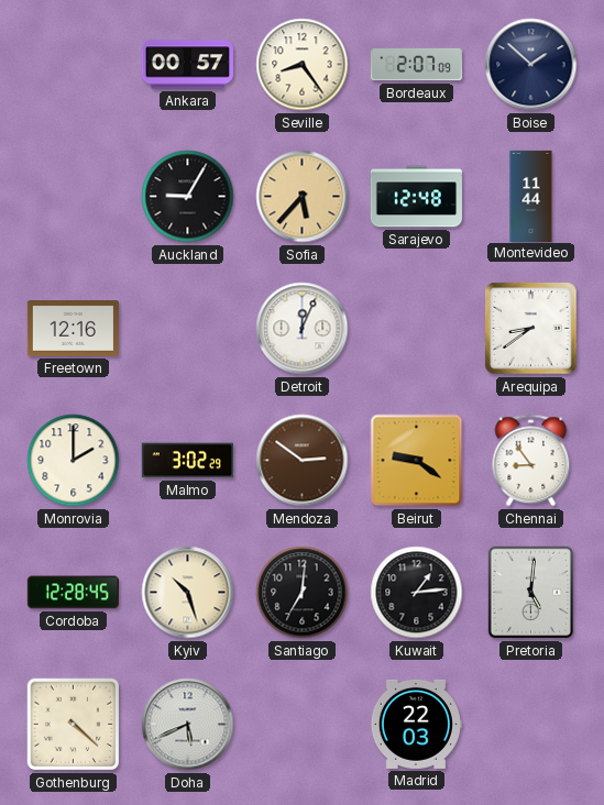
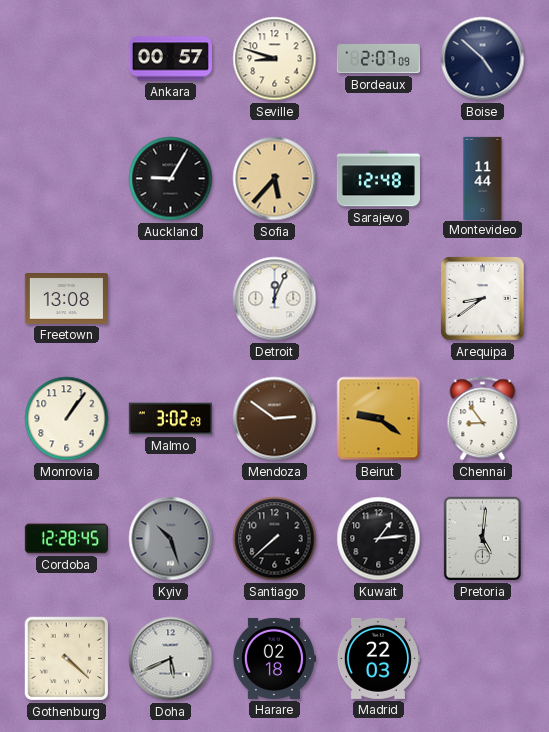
Seville: 8:24 -> 8:48
Boise: 1:52 -> 4:52
Freetown: 12:16 -> 13:08
Monrovia: 2:00 -> 1:06
Kyiv dial: cream -> grey
Santiago: 7:01 -> 7:38
Harare: none -> 02:18
